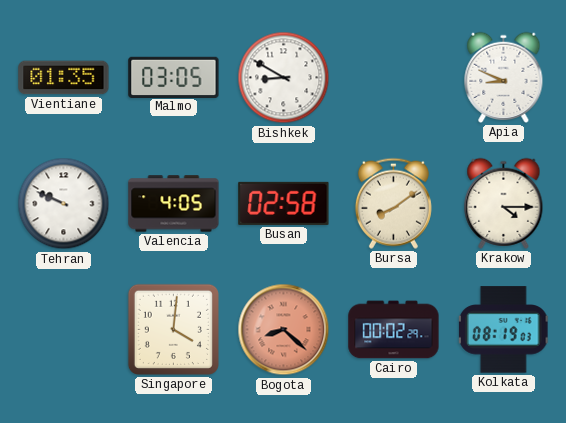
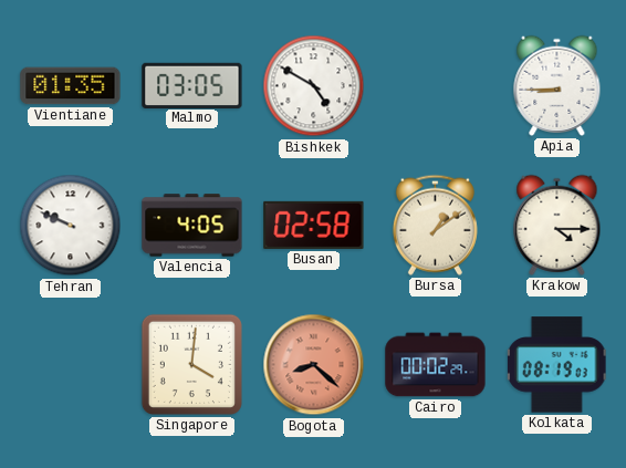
Bishkek: 8:50 -> 4:50
Apia: 8:49 -> 8:45
Bursa: 8:09 -> 1:09
